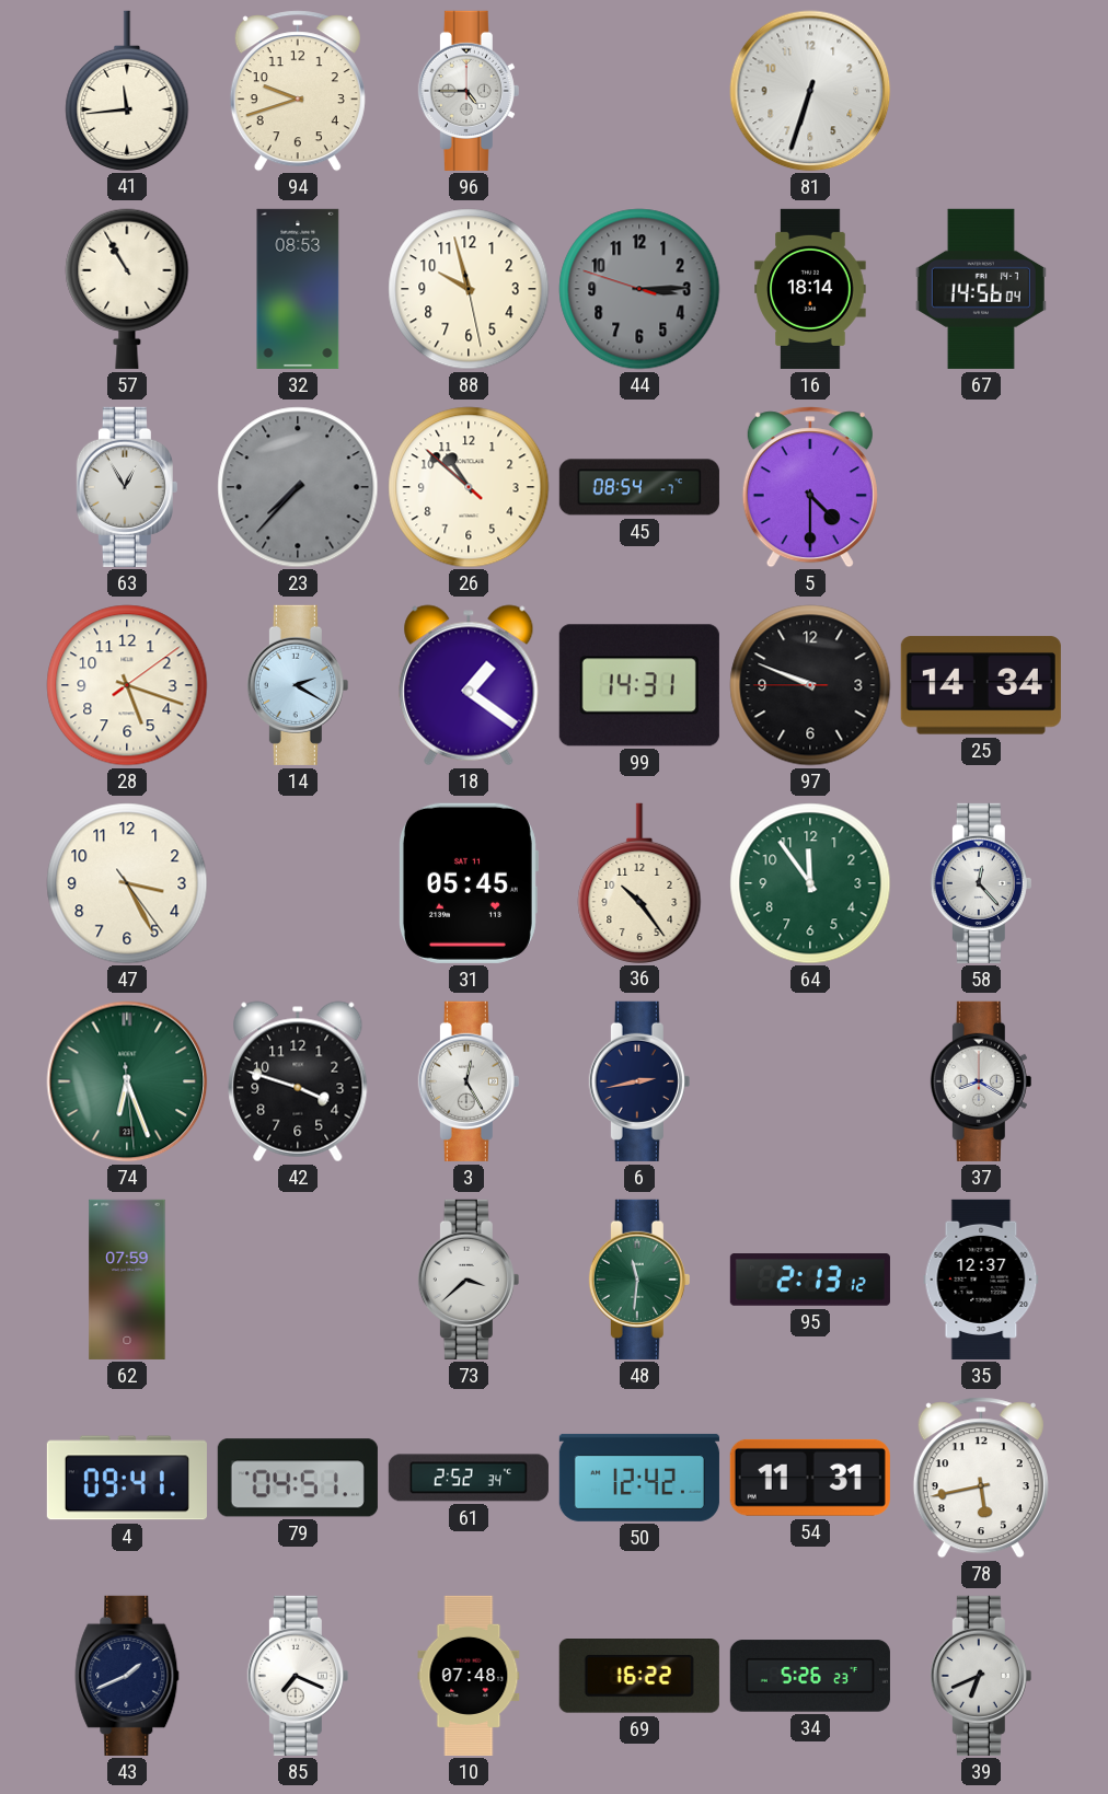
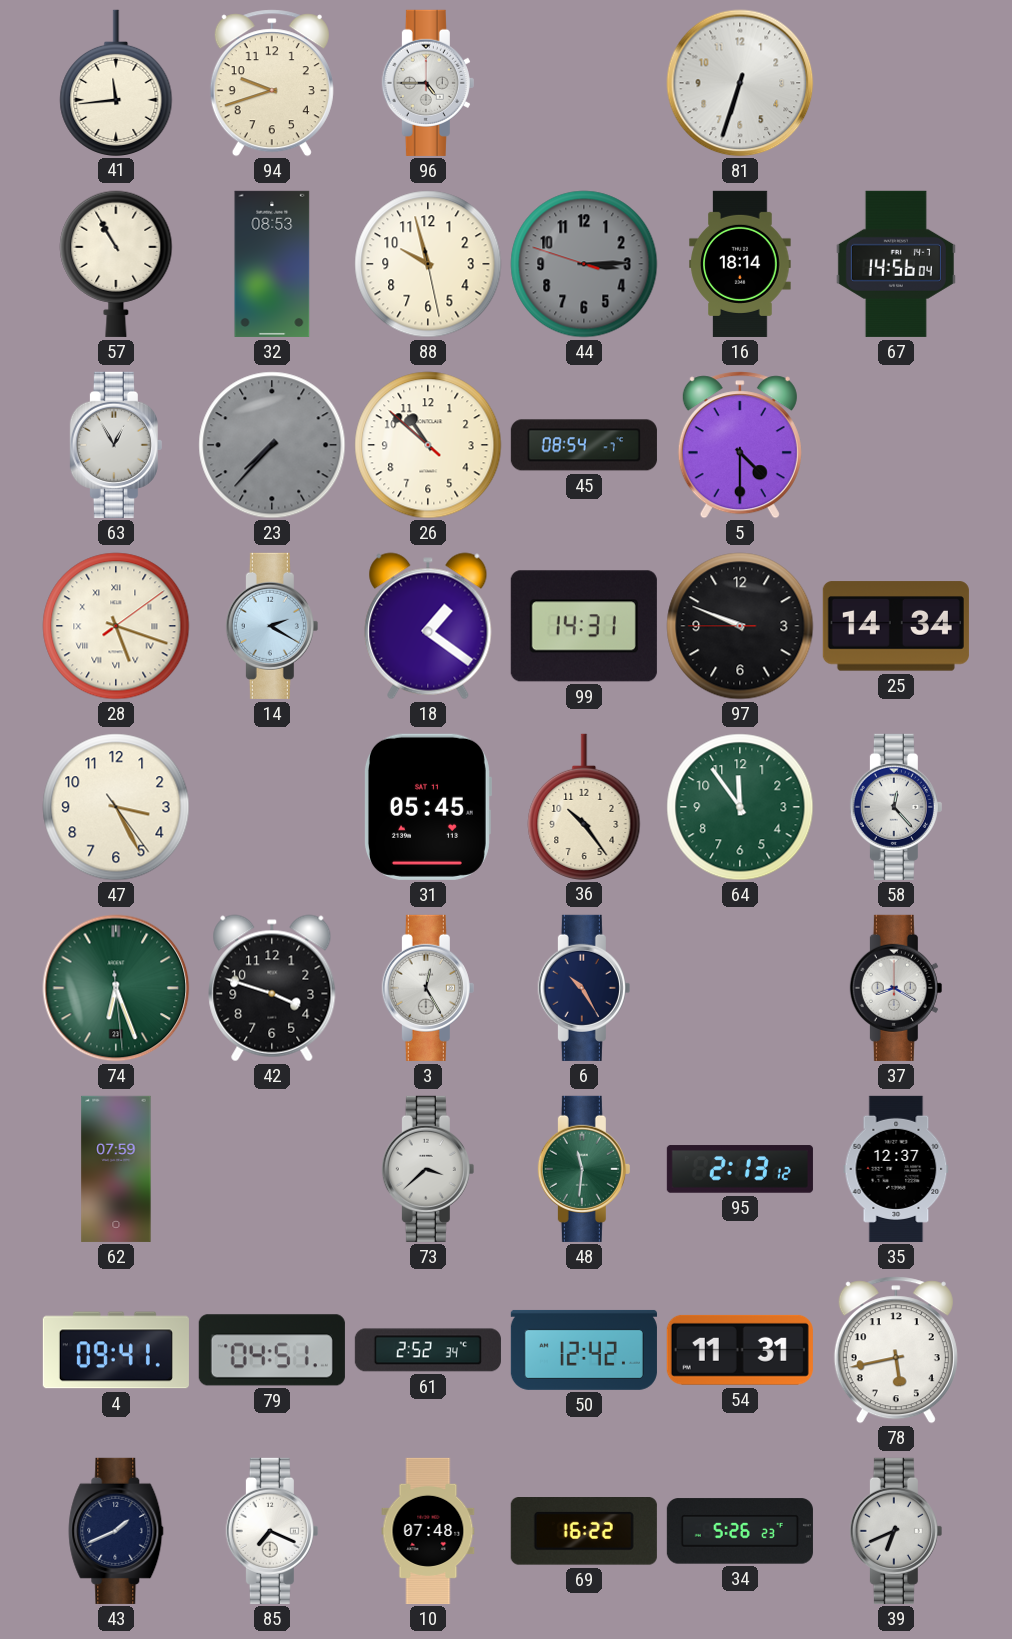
28 numerals: Arabic -> Roman
6: 2:43 -> 10:25
